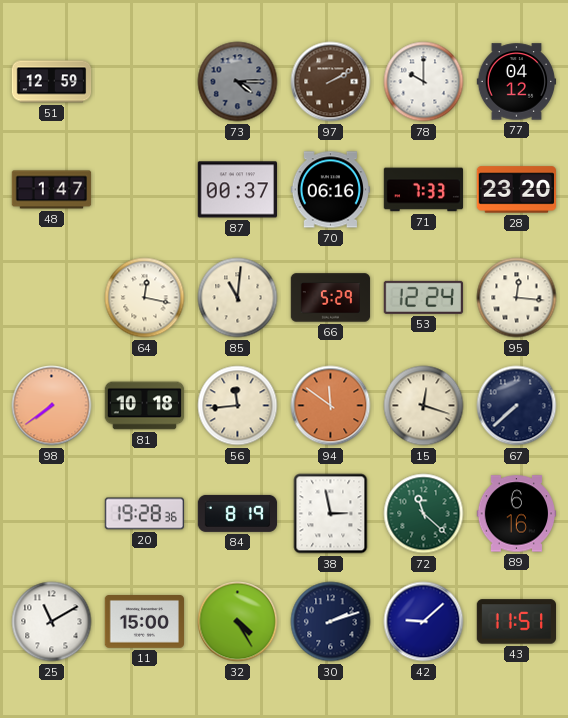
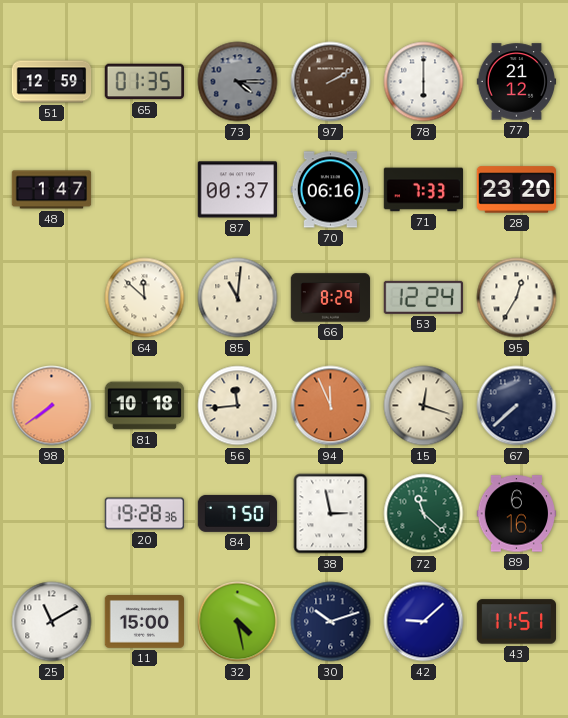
65: none -> 01:35
78: 10:00 -> 6:00
77: 04:12 -> 21:12
64: 12:17 -> 11:52
66: 5:29 -> 8:29
95: 12:16 -> 12:35
94: 11:51 -> 11:56
84: 8:19 -> 7:50
32: 4:25 -> 4:28
30: 2:12 -> 10:12
